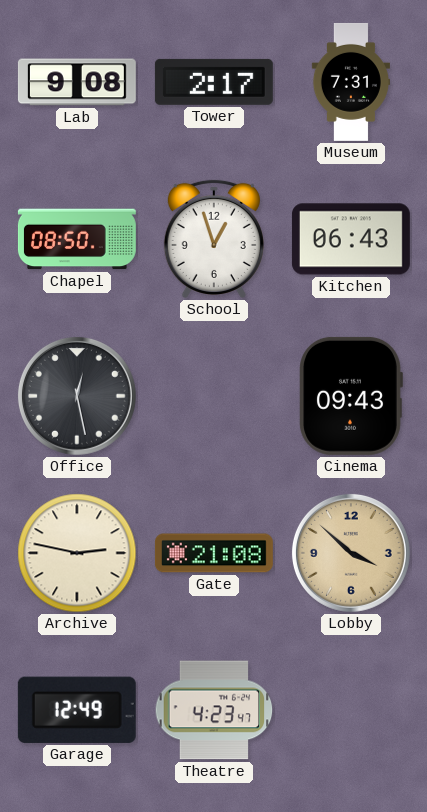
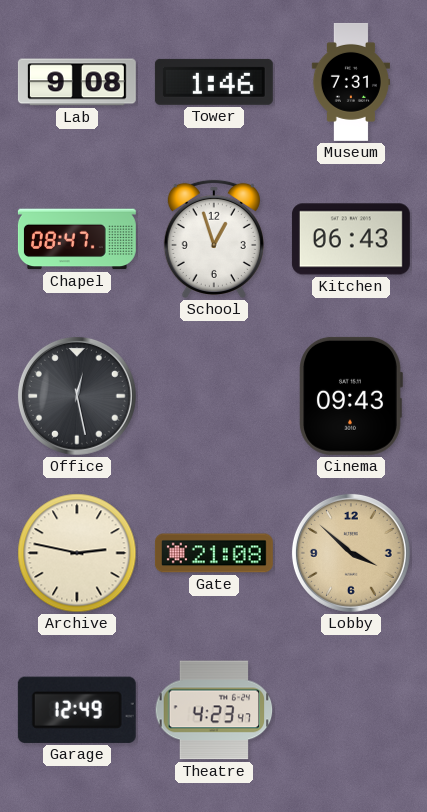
Tower: 2:17 -> 1:46
Chapel: 08:50 -> 08:47
